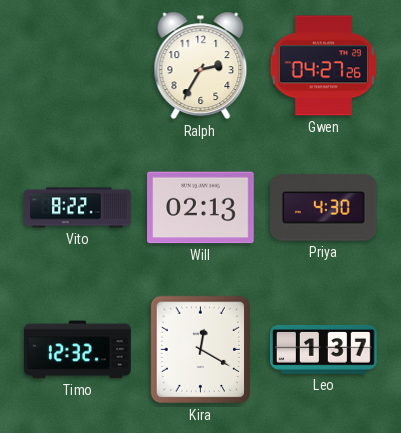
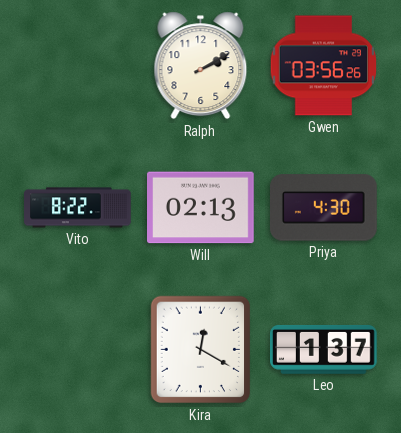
Ralph: 2:35 -> 2:10
Gwen: 04:27 -> 03:56
Timo: 12:32 -> none
